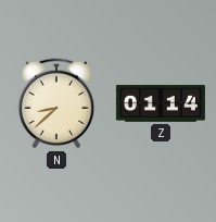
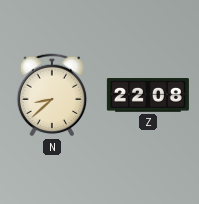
Z: 01:14 -> 22:08
